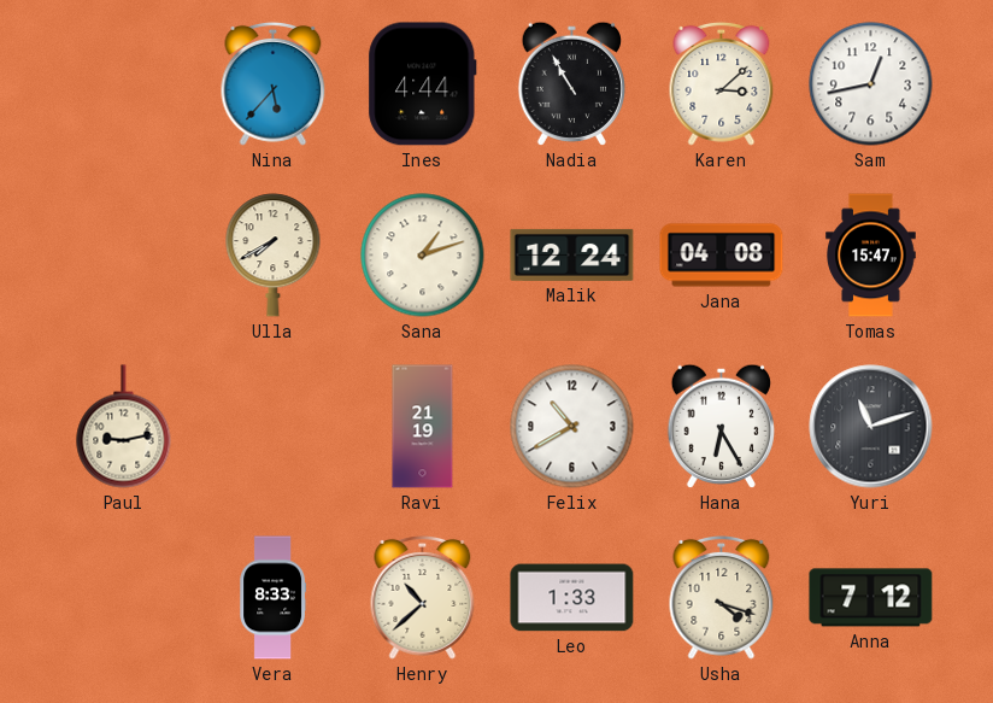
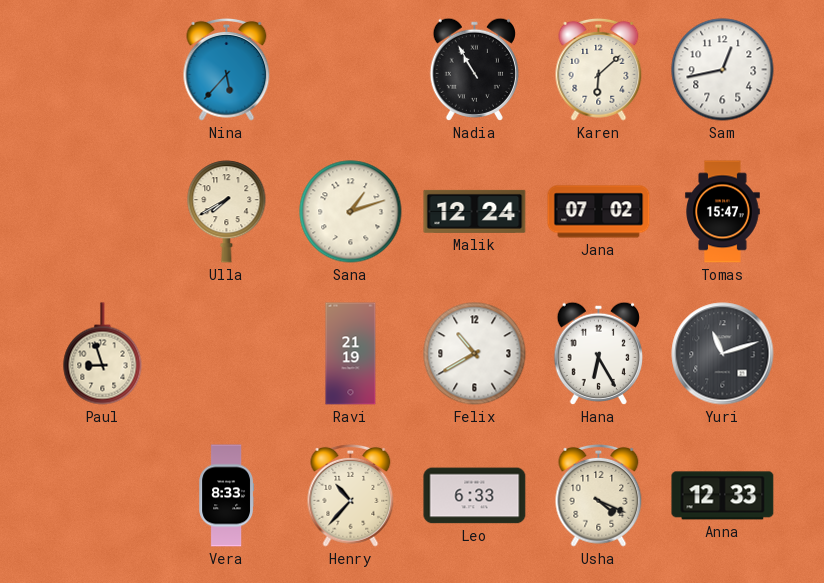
Ines: 4:44 -> none
Karen: 3:08 -> 6:08
Jana: 04:08 -> 07:02
Paul: 9:13 -> 8:57
Henry: 10:38 -> 10:37
Leo: 1:33 -> 6:33
Usha: 4:18 -> 4:19
Anna: 7:12 -> 12:33
